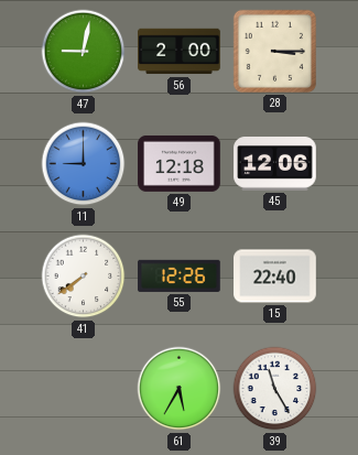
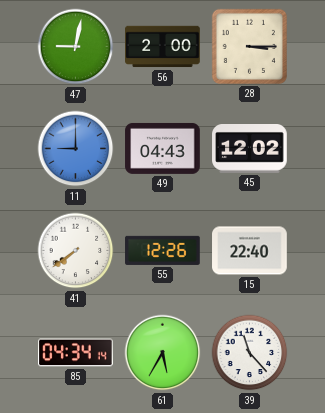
49: 12:18 -> 04:43
45: 12:06 -> 12:02
85: none -> 04:34
39: 11:25 -> 11:23
